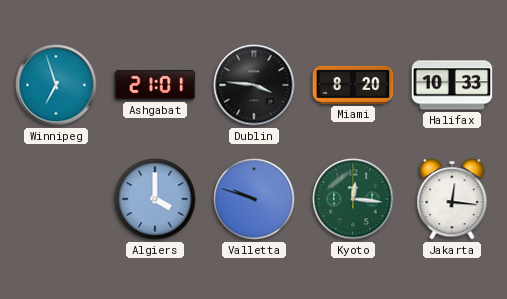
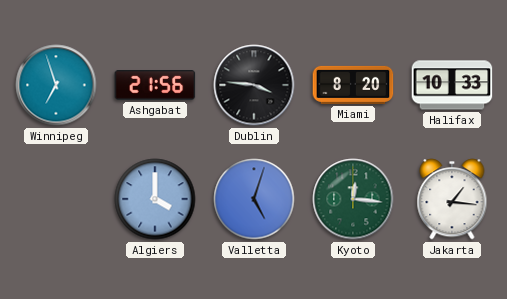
Ashgabat: 21:01 -> 21:56
Valletta: 9:48 -> 5:03
Jakarta: 12:16 -> 1:16
